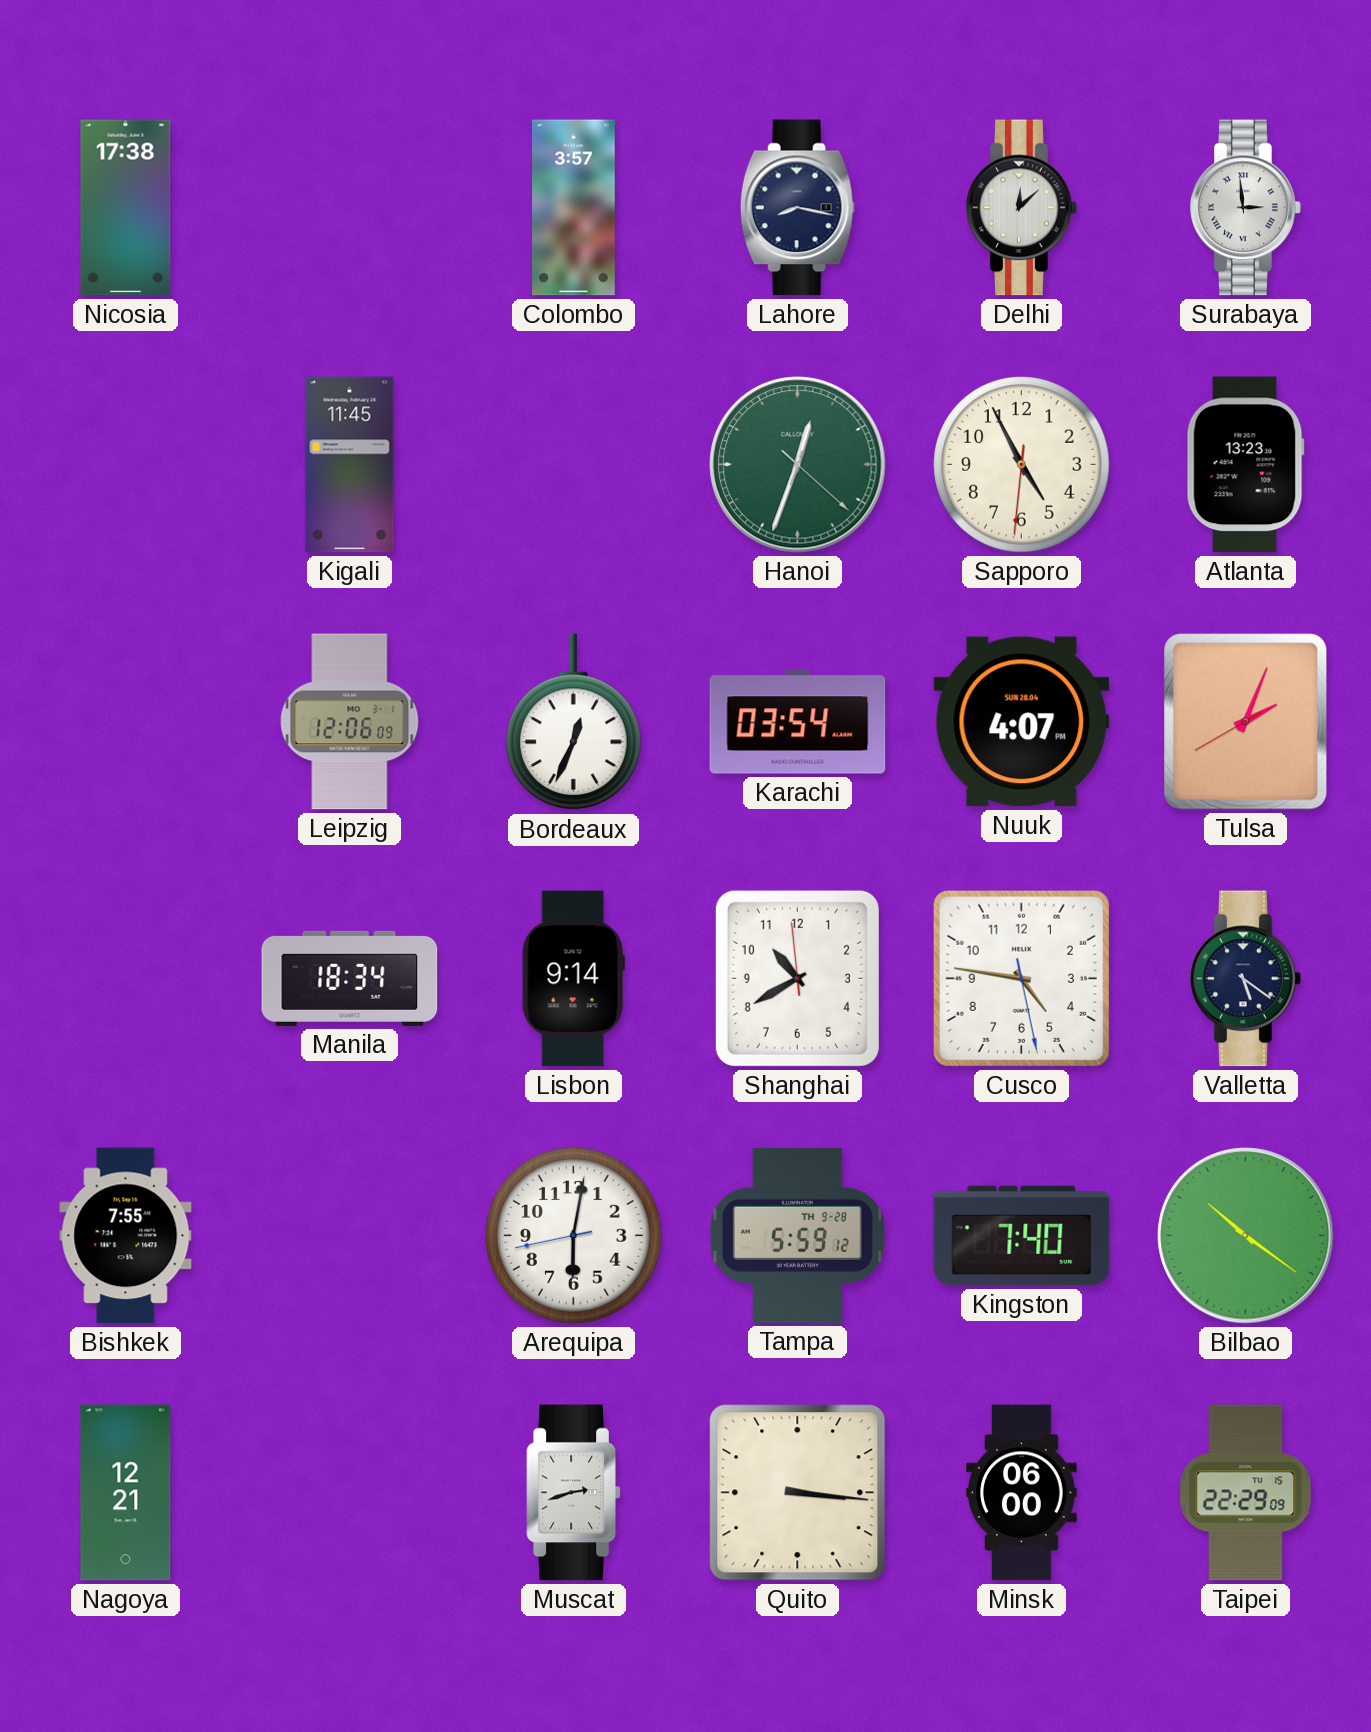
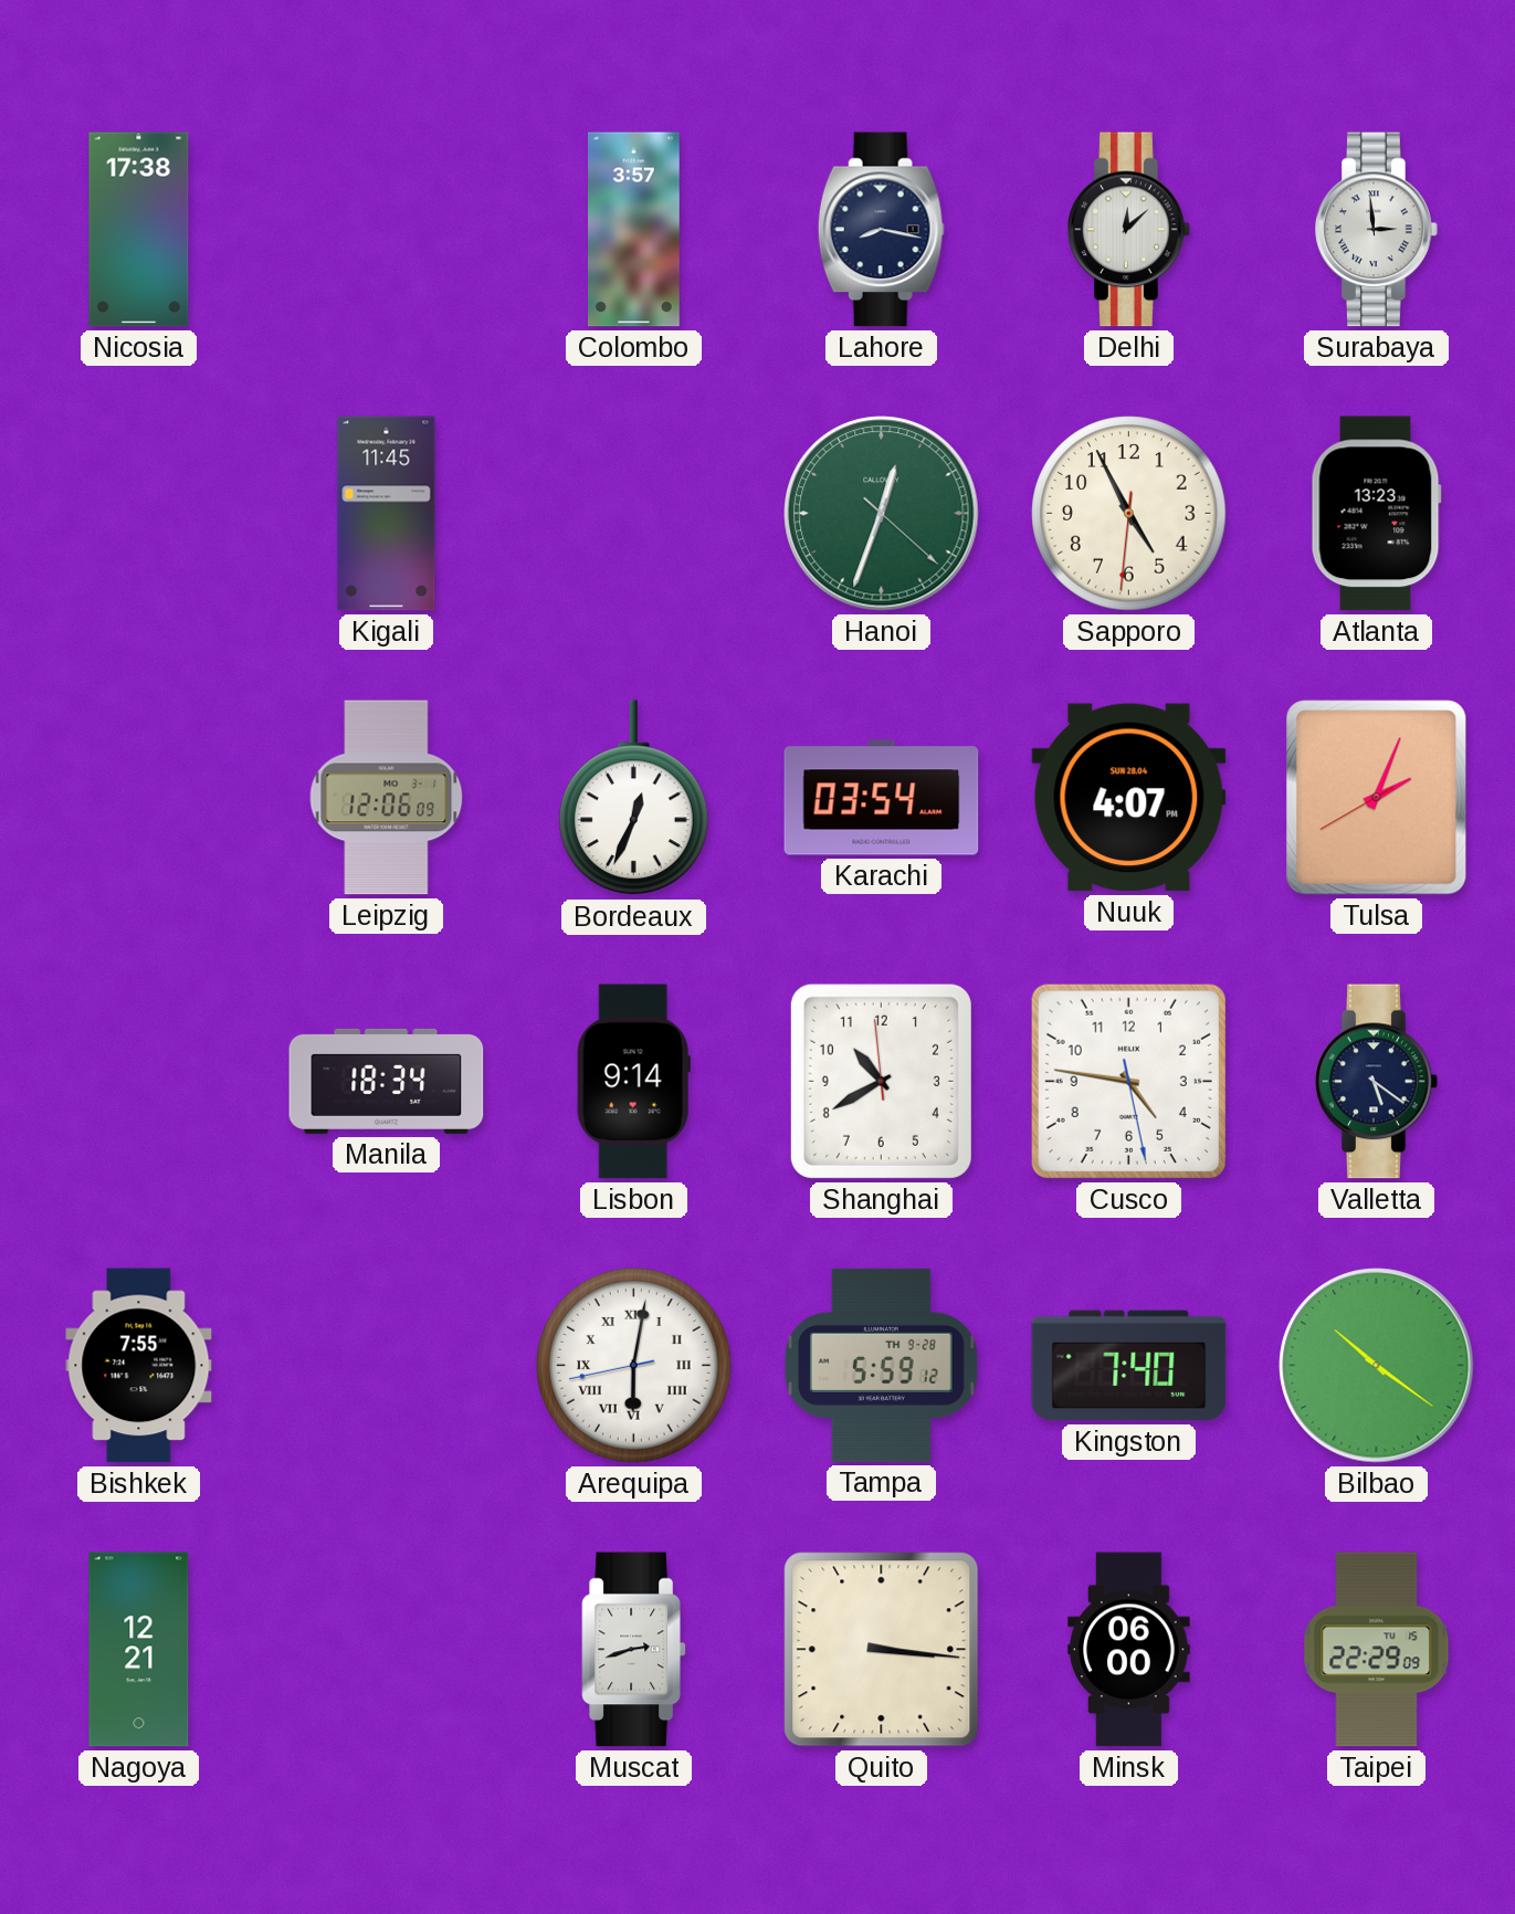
Arequipa numerals: Arabic -> Roman
